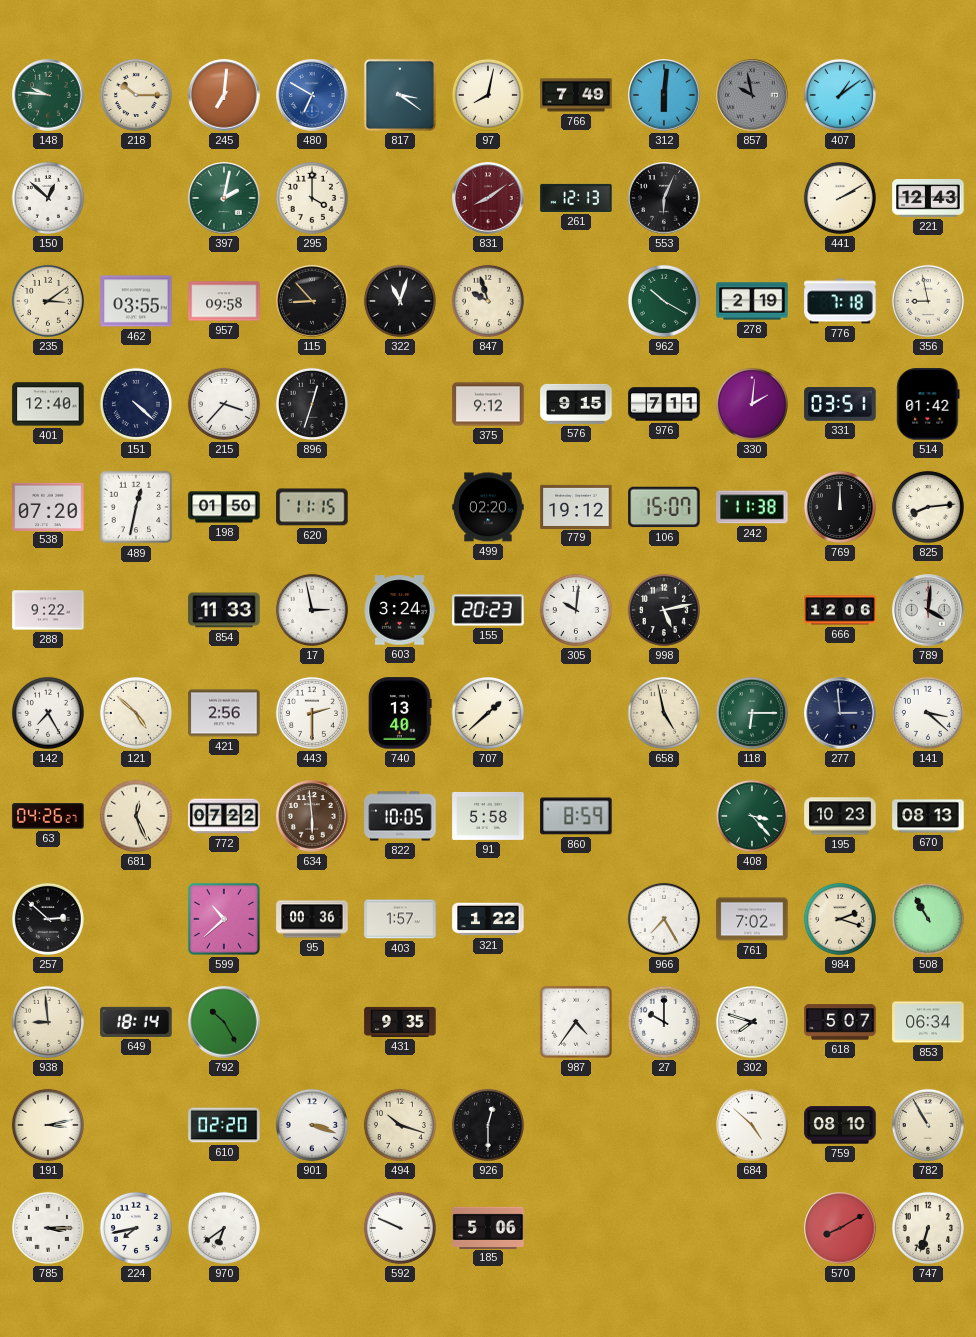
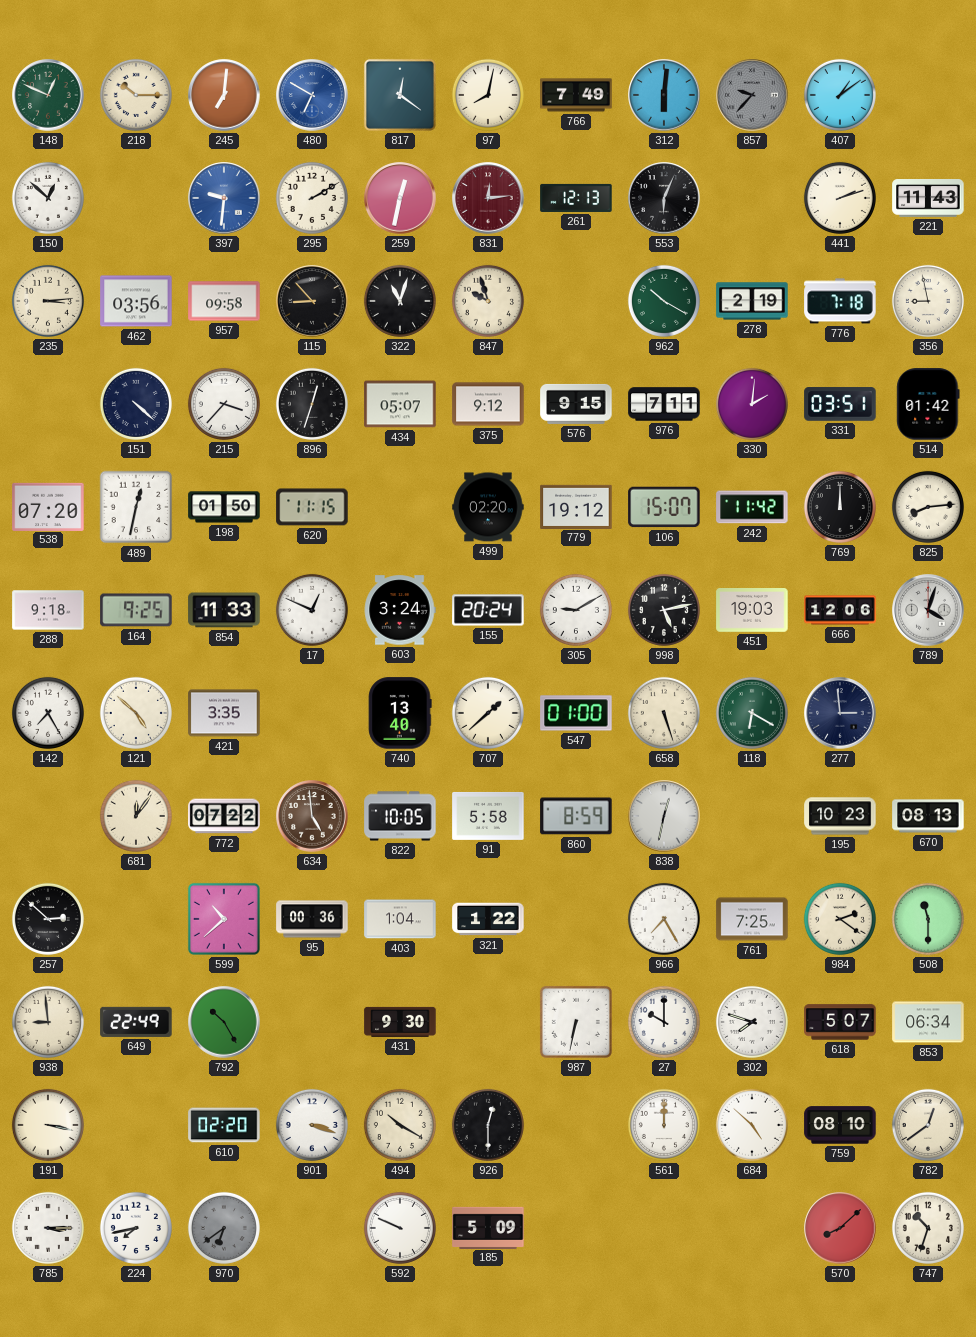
148: 9:46 -> 12:49
817: 3:21 -> 12:21
857: 9:58 -> 9:37
397: 2:02 -> 9:31
397 dial: green -> blue
295: 4:00 -> 2:10
259: none -> 12:32
831: 8:09 -> 12:14
441: 2:10 -> 2:12
221: 12:43 -> 11:43
235: 3:09 -> 3:14
462: 03:55 -> 03:56
401: 12:40 -> none
434: none -> 05:07
242: 11:38 -> 11:42
288: 9:22 -> 9:18
164: none -> 9:25
17: 2:58 -> 12:49
155: 20:23 -> 20:24
305: 10:01 -> 9:10
451: none -> 19:03
789: 4:01 -> 4:03
421: 2:56 -> 3:35
443: 2:30 -> none
547: none -> 01:00
658: 4:58 -> 5:27
118: 6:15 -> 6:20
141: 3:22 -> none
63: 04:26 -> none
681: 12:26 -> 12:06
634: 5:59 -> 4:59
838: none -> 12:32
408: 3:23 -> none
403: 1:57 -> 1:04
761: 7:02 -> 7:25
984: 2:18 -> 2:21
508: 10:55 -> 11:30
649: 18:14 -> 22:49
431: 9:35 -> 9:30
987: 4:36 -> 6:32
191: 3:13 -> 3:17
494: 10:18 -> 10:20
561: none -> 12:00
782: 10:55 -> 12:39
970 dial: white -> grey
185: 5:06 -> 5:09
570: 8:10 -> 8:08
747: 6:33 -> 10:33
